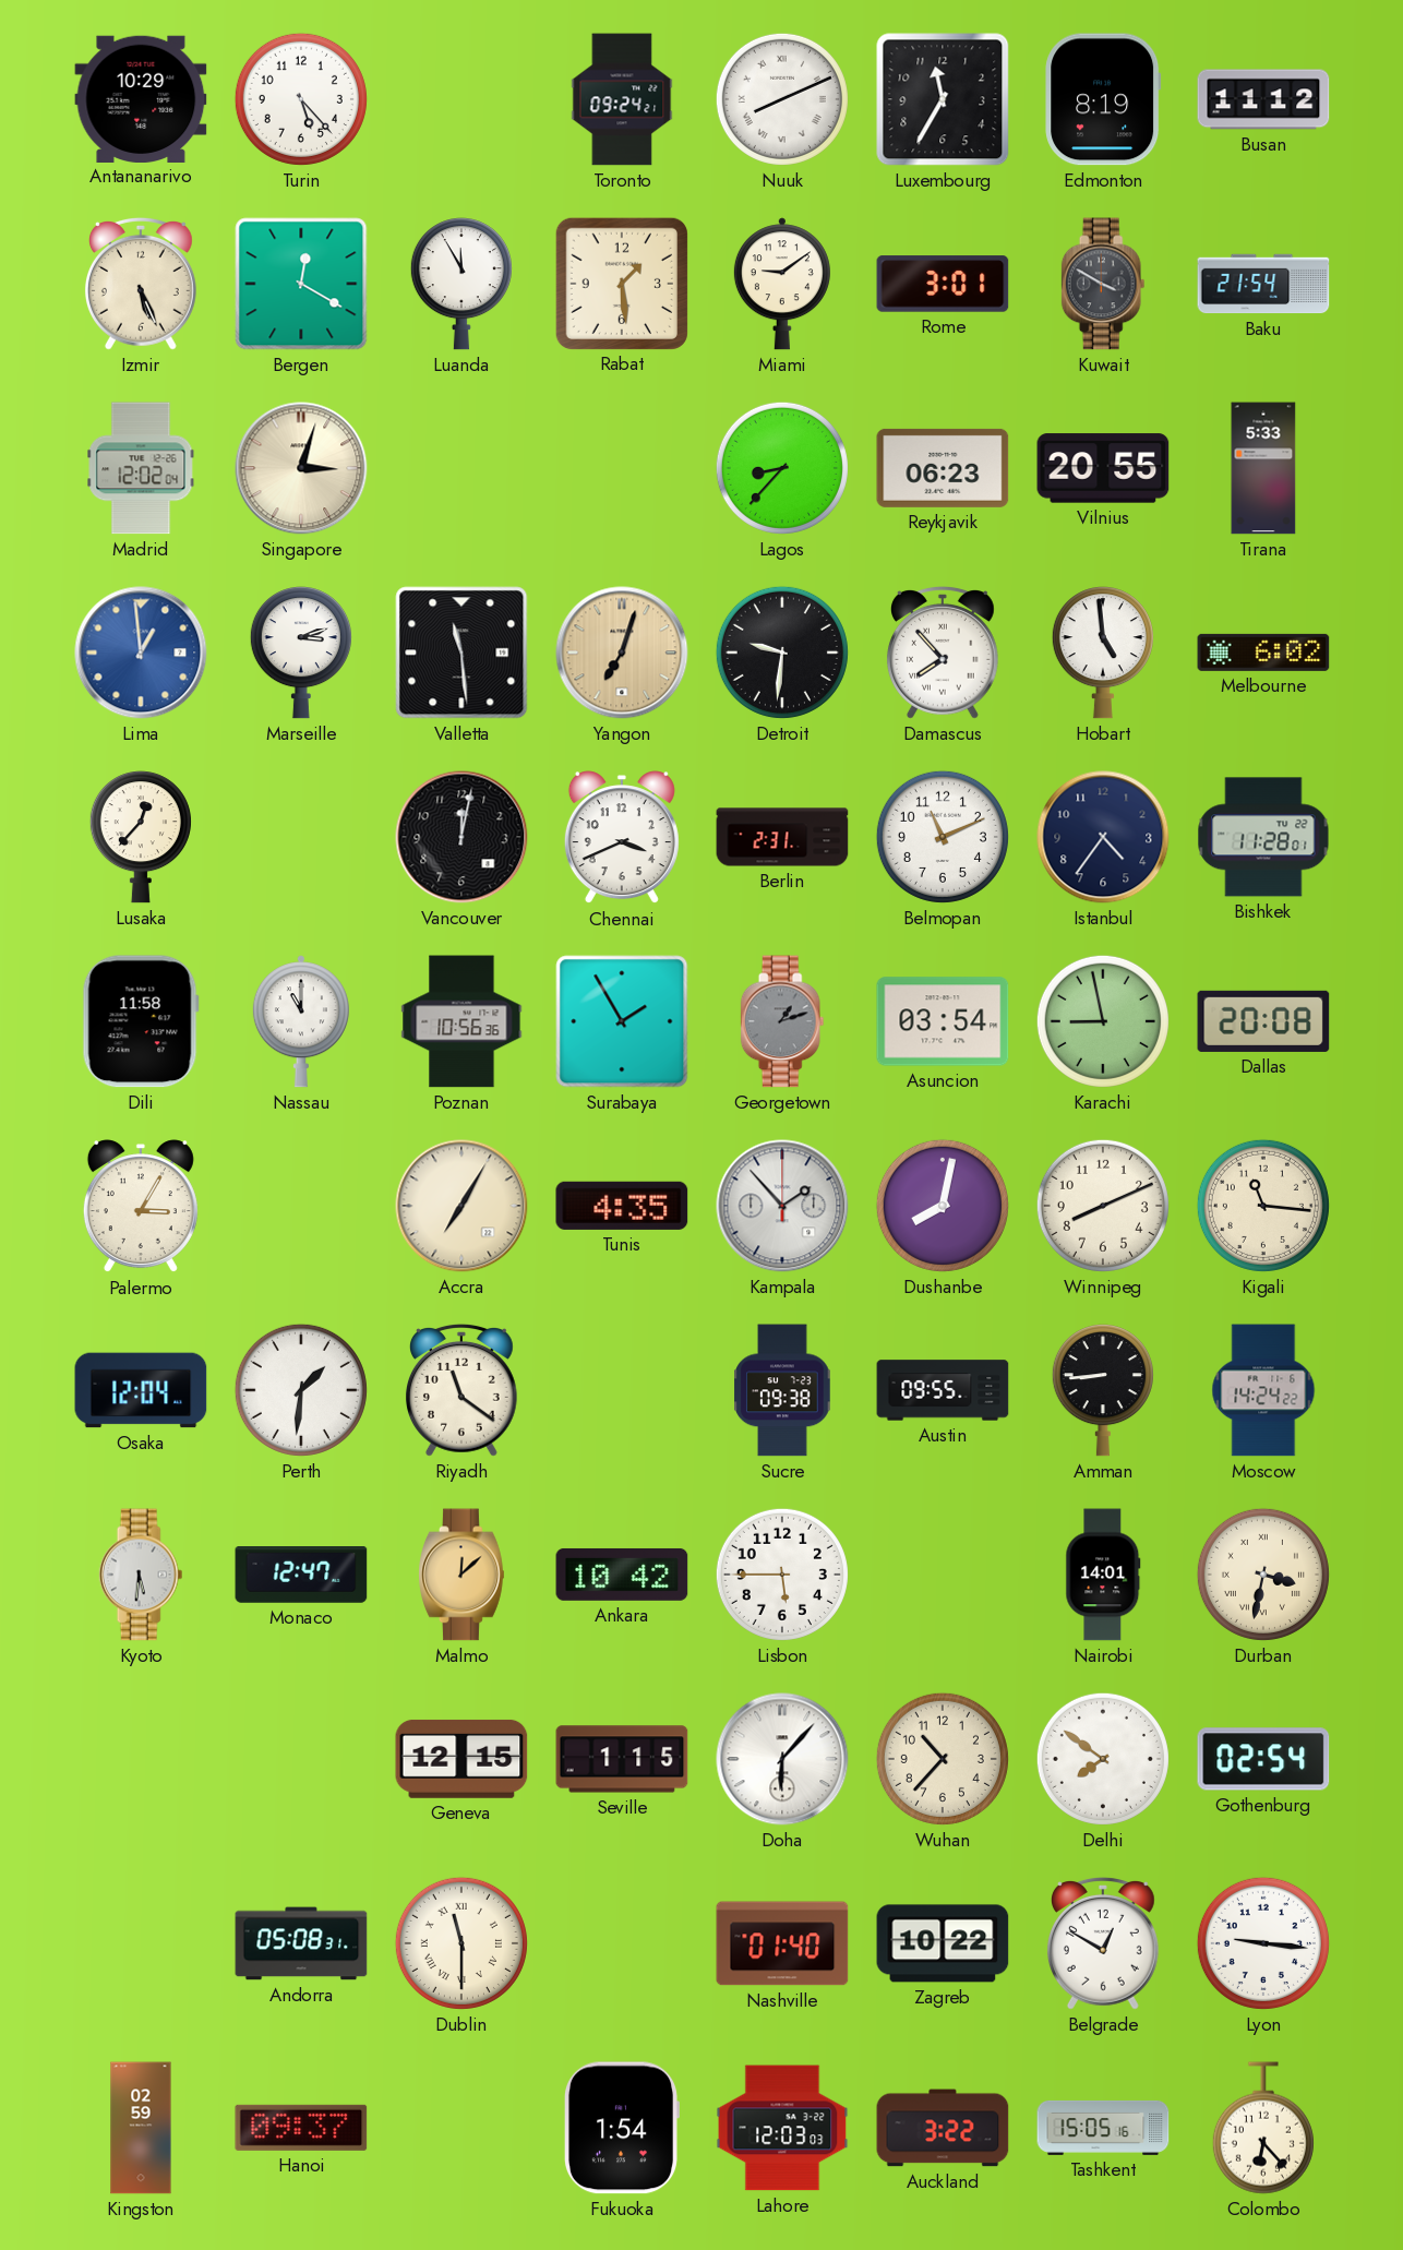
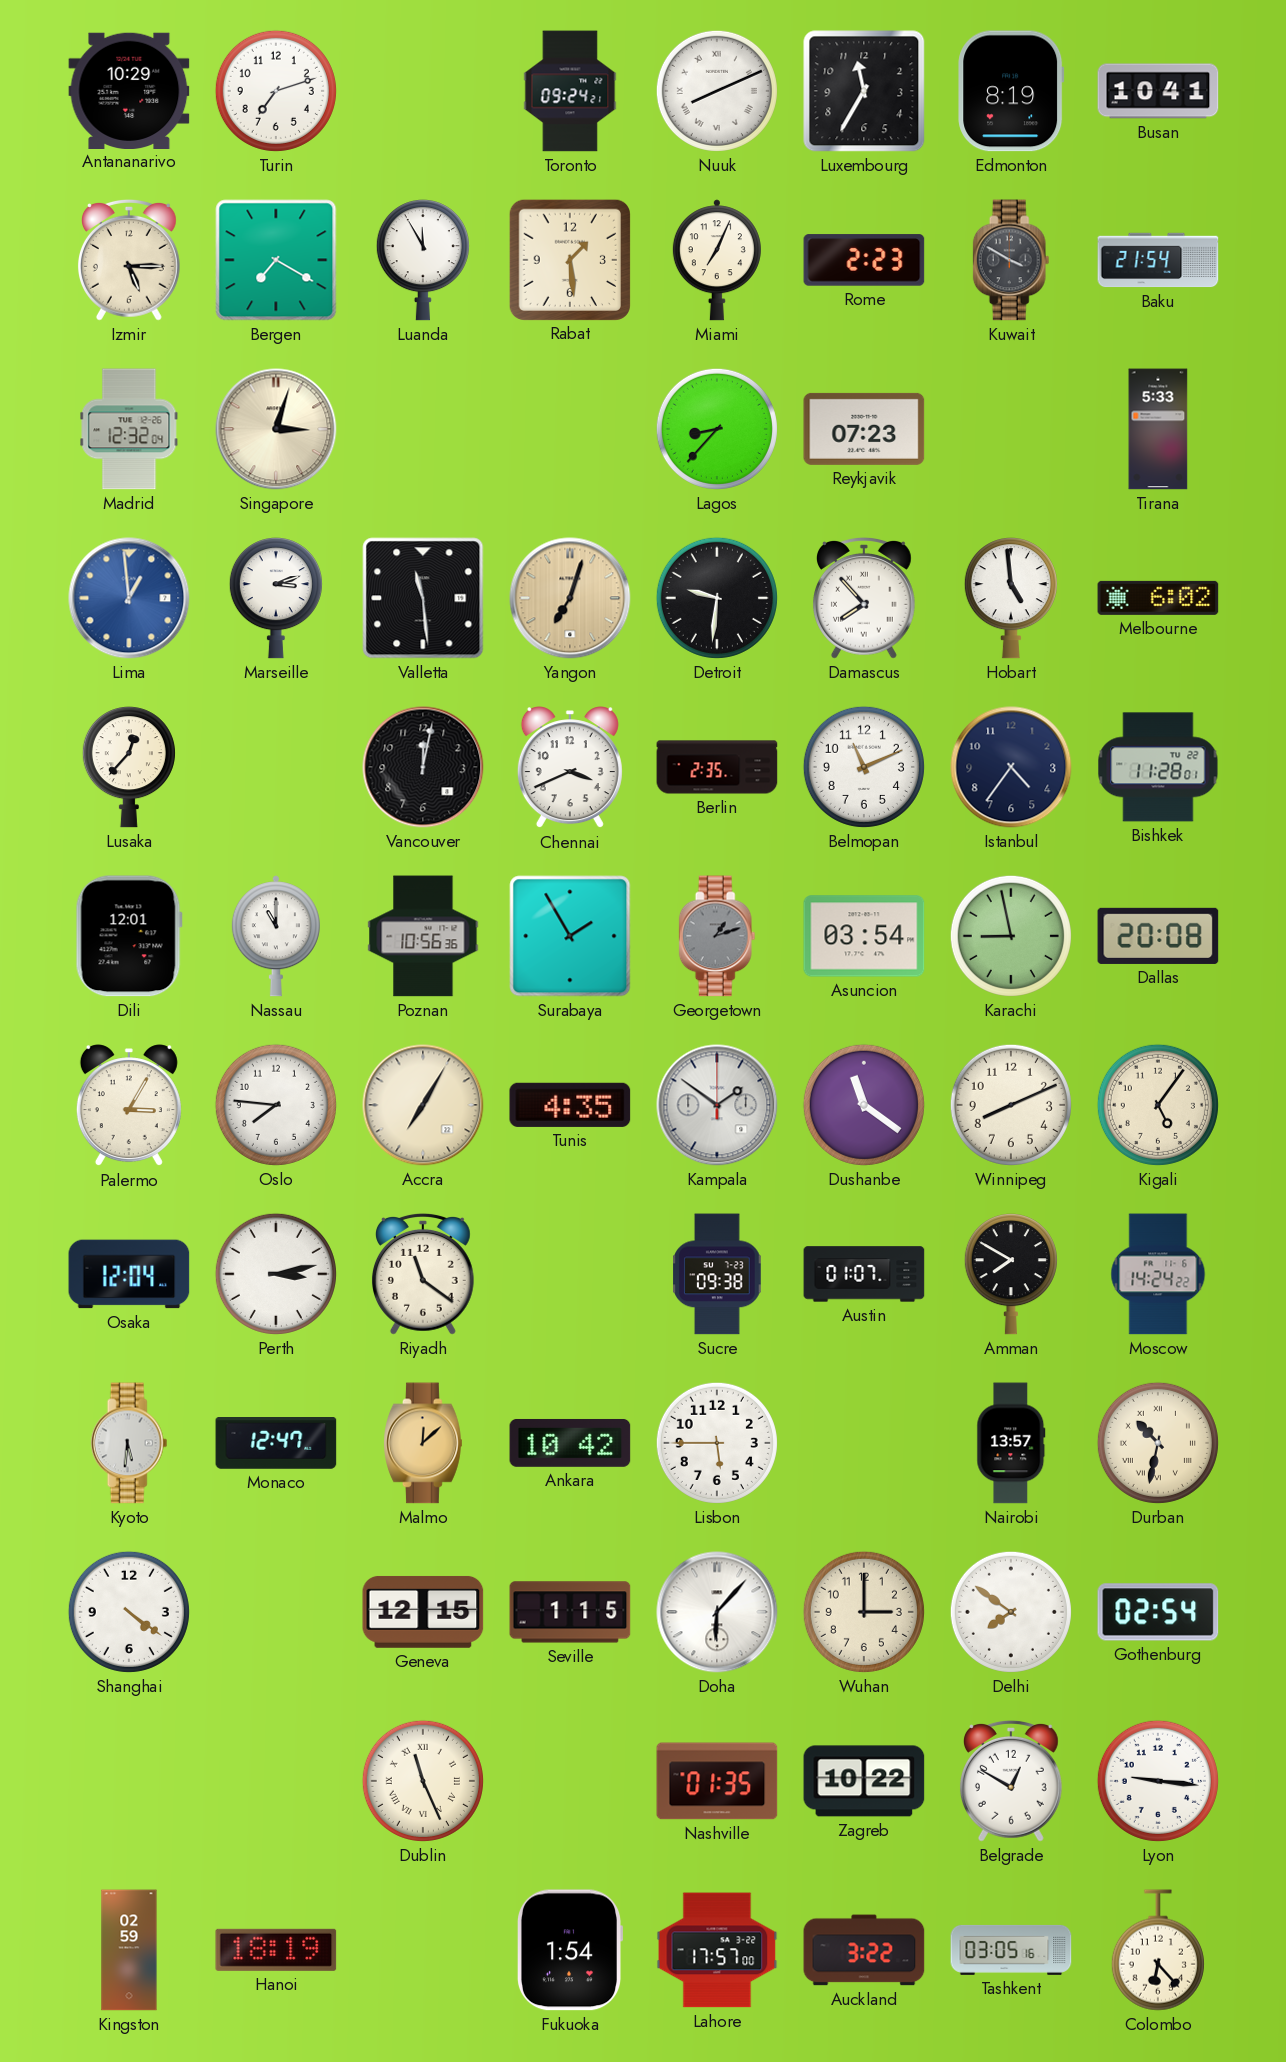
Turin: 5:23 -> 7:12
Busan: 11:12 -> 10:41
Izmir: 5:26 -> 5:15
Bergen: 12:20 -> 7:20
Miami: 9:09 -> 7:04
Rome: 3:01 -> 2:23
Madrid: 12:02 -> 12:32
Reykjavik: 06:23 -> 07:23
Vilnius: 20:55 -> none
Berlin: 2:31 -> 2:35
Dili: 11:58 -> 12:01
Oslo: none -> 7:46
Kampala: 1:53 -> 1:51
Dushanbe: 8:02 -> 11:21
Kigali: 11:16 -> 5:06
Perth: 1:31 -> 3:13
Austin: 09:55 -> 01:07
Amman: 8:44 -> 7:50
Nairobi: 14:01 -> 13:57
Durban: 3:32 -> 10:32
Shanghai: none -> 4:21
Wuhan: 10:37 -> 3:00
Andorra: 05:08 -> none
Dublin: 11:30 -> 11:26
Nashville: 01:40 -> 01:35
Hanoi: 09:37 -> 18:19
Lahore: 12:03 -> 17:57
Tashkent: 15:05 -> 03:05
